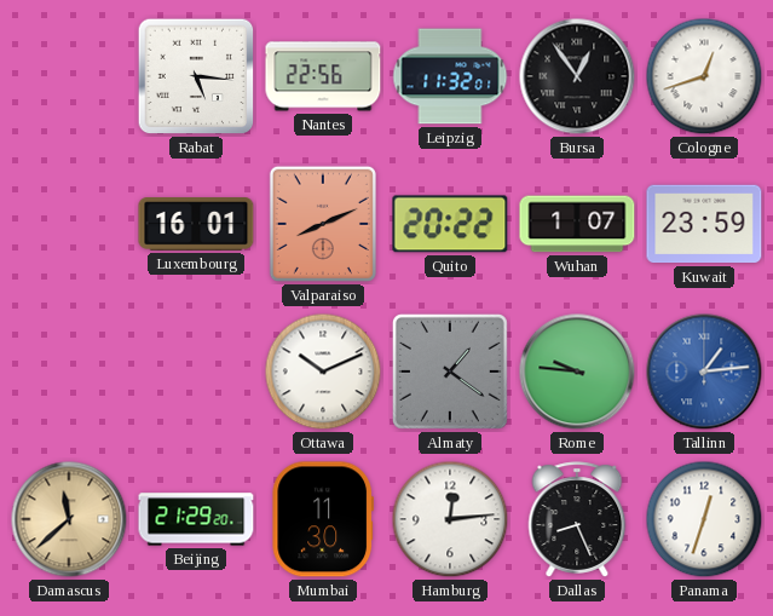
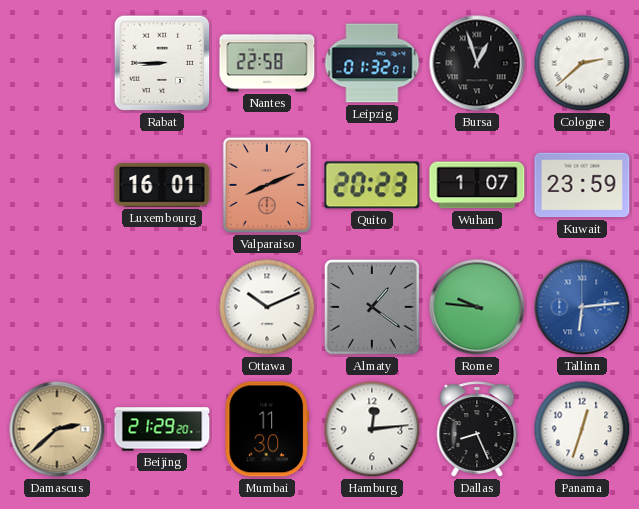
Rabat: 5:16 -> 8:45
Nantes: 22:56 -> 22:58
Leipzig: 11:32 -> 01:32
Bursa: 12:54 -> 12:57
Cologne: 12:42 -> 2:38
Quito: 20:22 -> 20:23
Tallinn: 1:14 -> 6:14
Damascus: 11:38 -> 2:38
